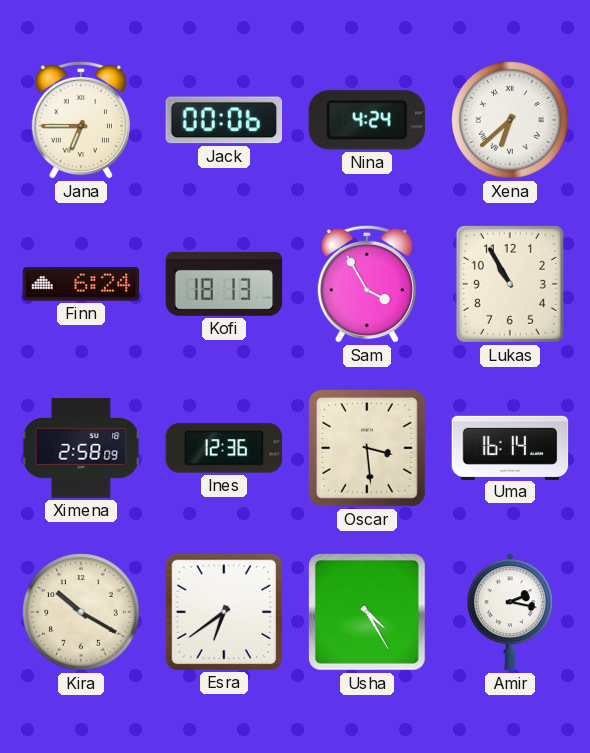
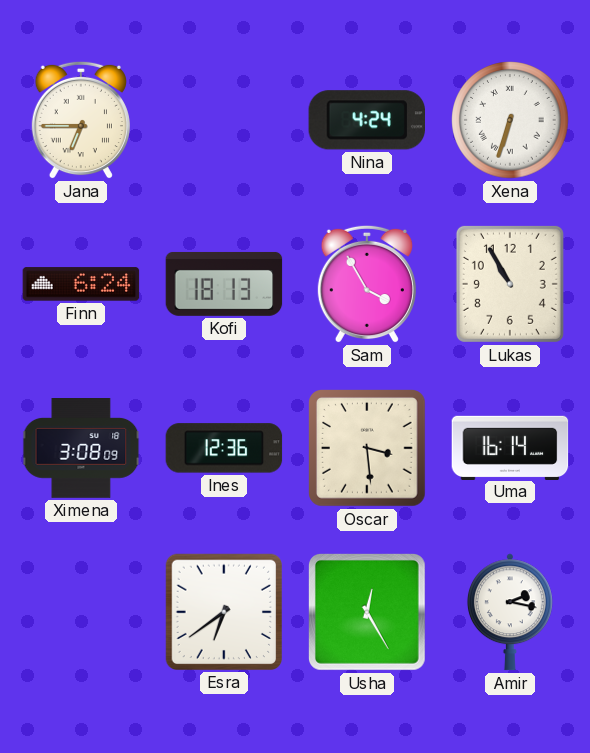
Jack: 00:06 -> none
Xena: 6:38 -> 6:33
Ximena: 2:58 -> 3:08
Kira: 10:20 -> none
Usha: 4:25 -> 12:25
